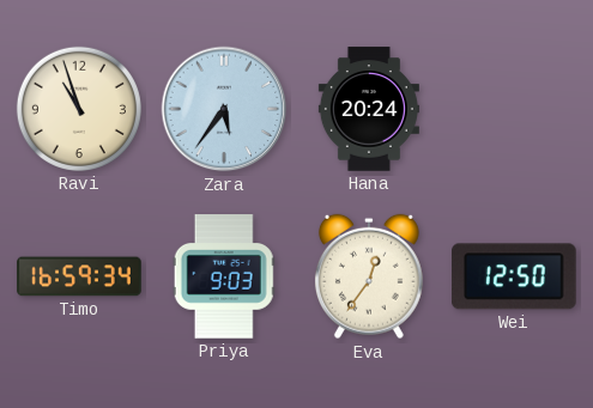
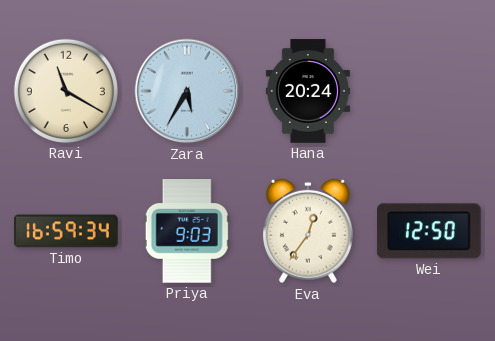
Ravi: 10:57 -> 11:20
Zara: 5:36 -> 5:35
